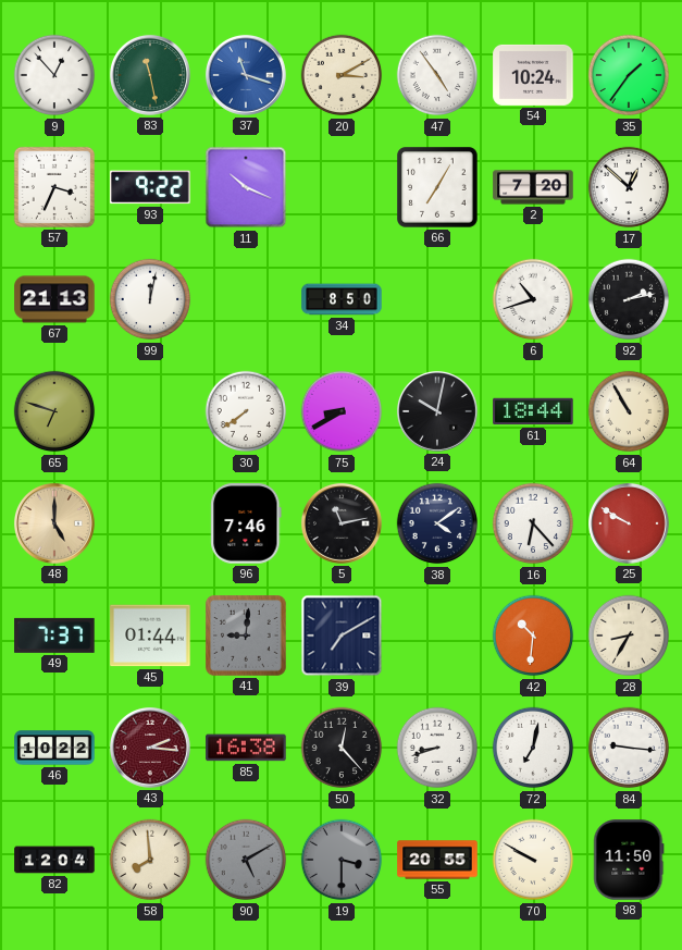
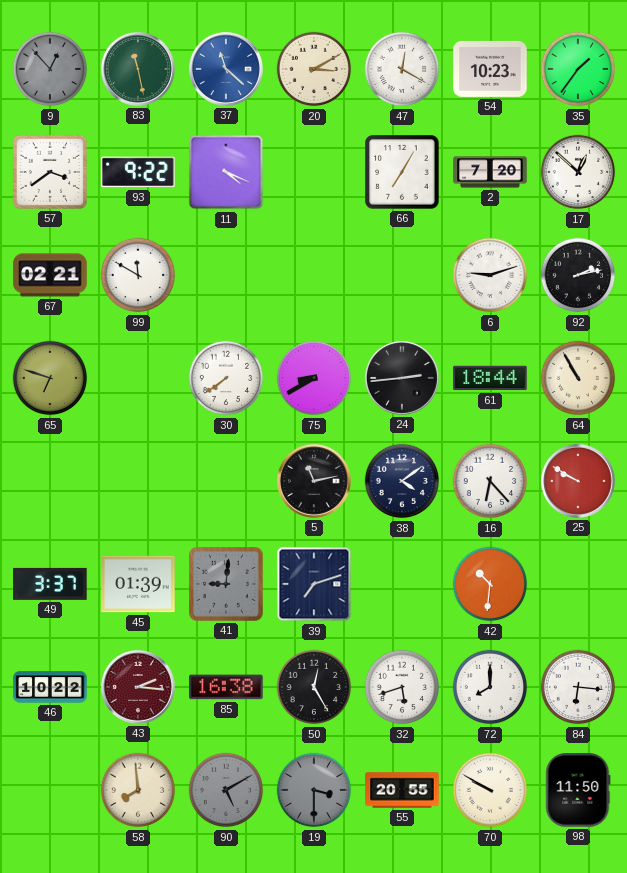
9 dial: white -> grey
37: 11:18 -> 11:22
47: 4:54 -> 12:20
54: 10:24 -> 10:23
57: 3:34 -> 3:39
11: 10:19 -> 4:19
67: 21:13 -> 02:21
99: 12:02 -> 11:50
34: 8:50 -> none
6: 10:42 -> 9:12
24: 10:02 -> 2:44
48: 5:00 -> none
96: 7:46 -> none
49: 7:37 -> 3:37
45: 01:44 -> 01:39
39: 7:10 -> 7:12
28: 8:35 -> none
50: 12:23 -> 12:25
32: 8:42 -> 5:42
72: 7:02 -> 8:00
84: 9:16 -> 6:16
82: 12:04 -> none
